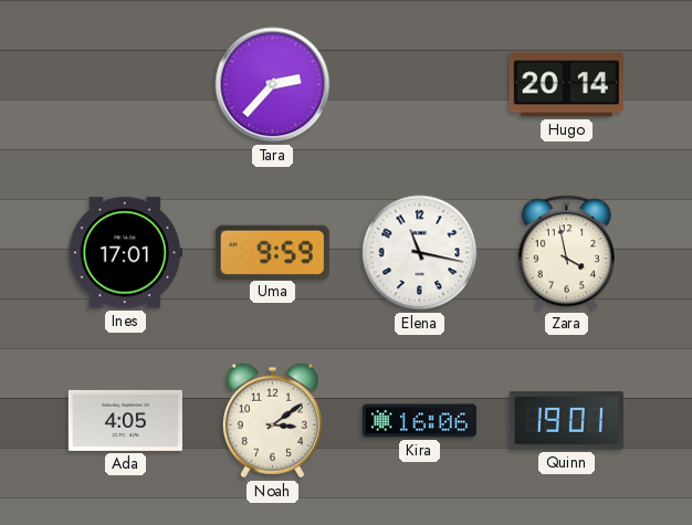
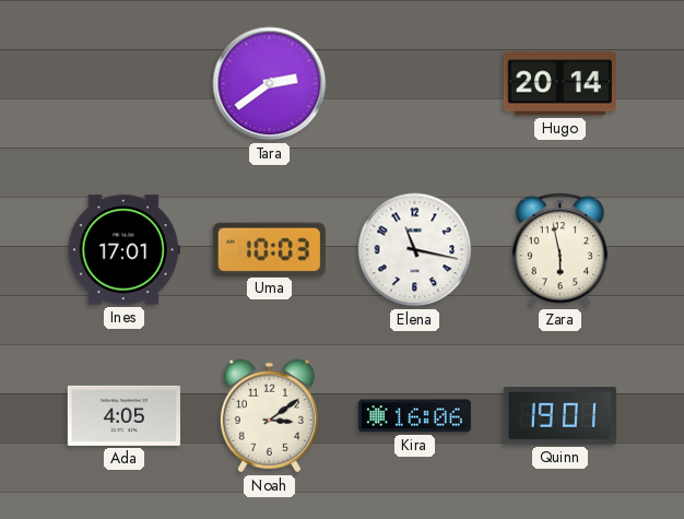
Tara: 2:37 -> 2:39
Uma: 9:59 -> 10:03
Zara: 3:58 -> 5:58
